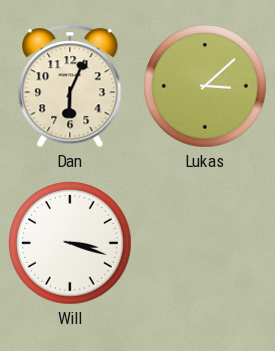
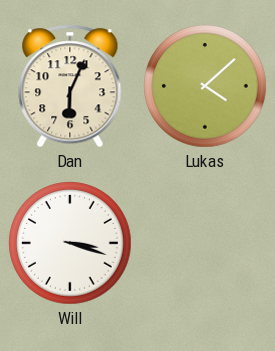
Lukas: 3:08 -> 4:08
